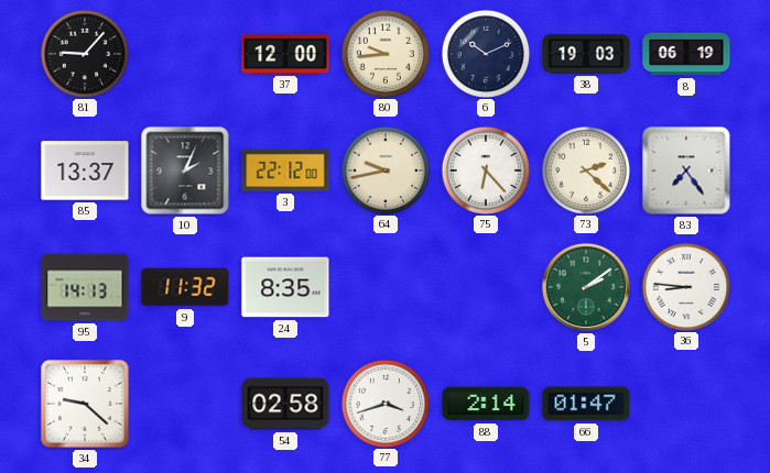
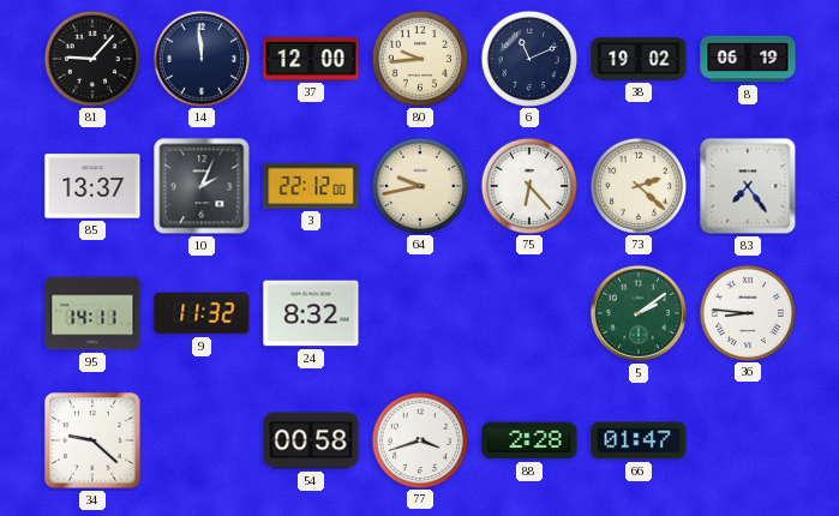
14: none -> 11:59
6: 10:11 -> 11:11
38: 19:03 -> 19:02
95: 14:13 -> 14:11
24: 8:35 -> 8:32
54: 02:58 -> 00:58
88: 2:14 -> 2:28
